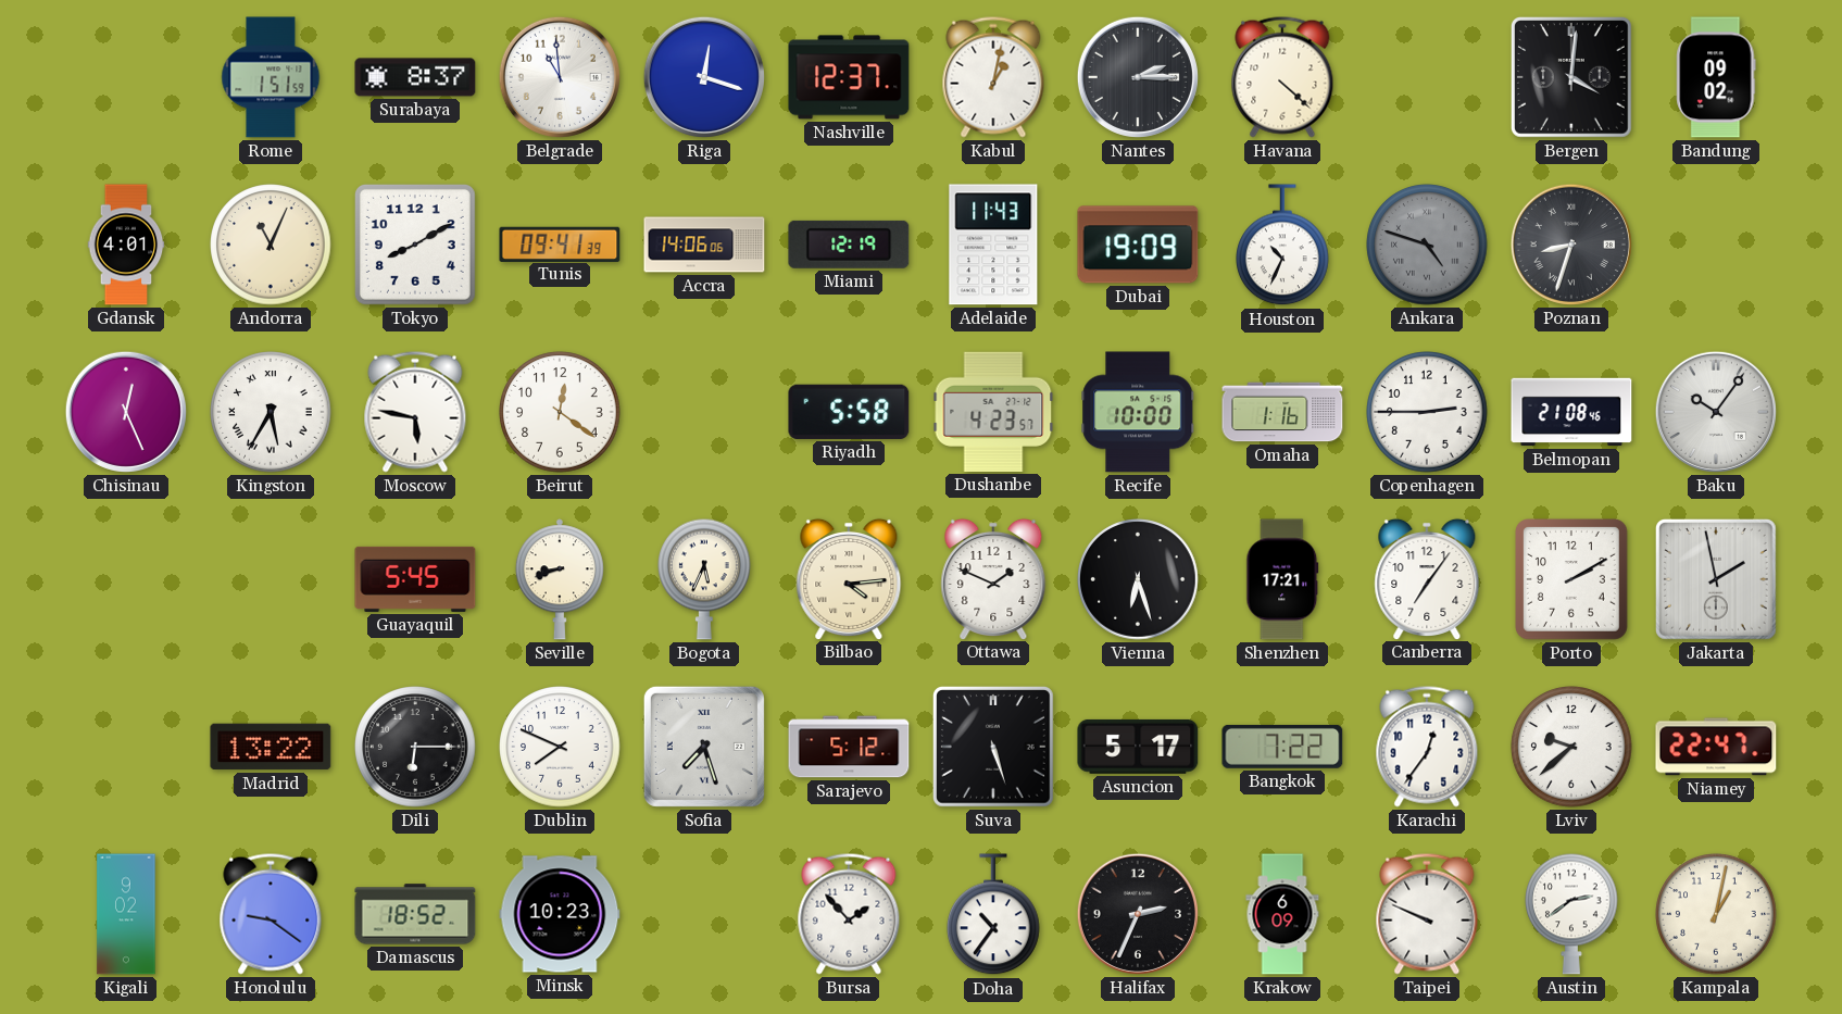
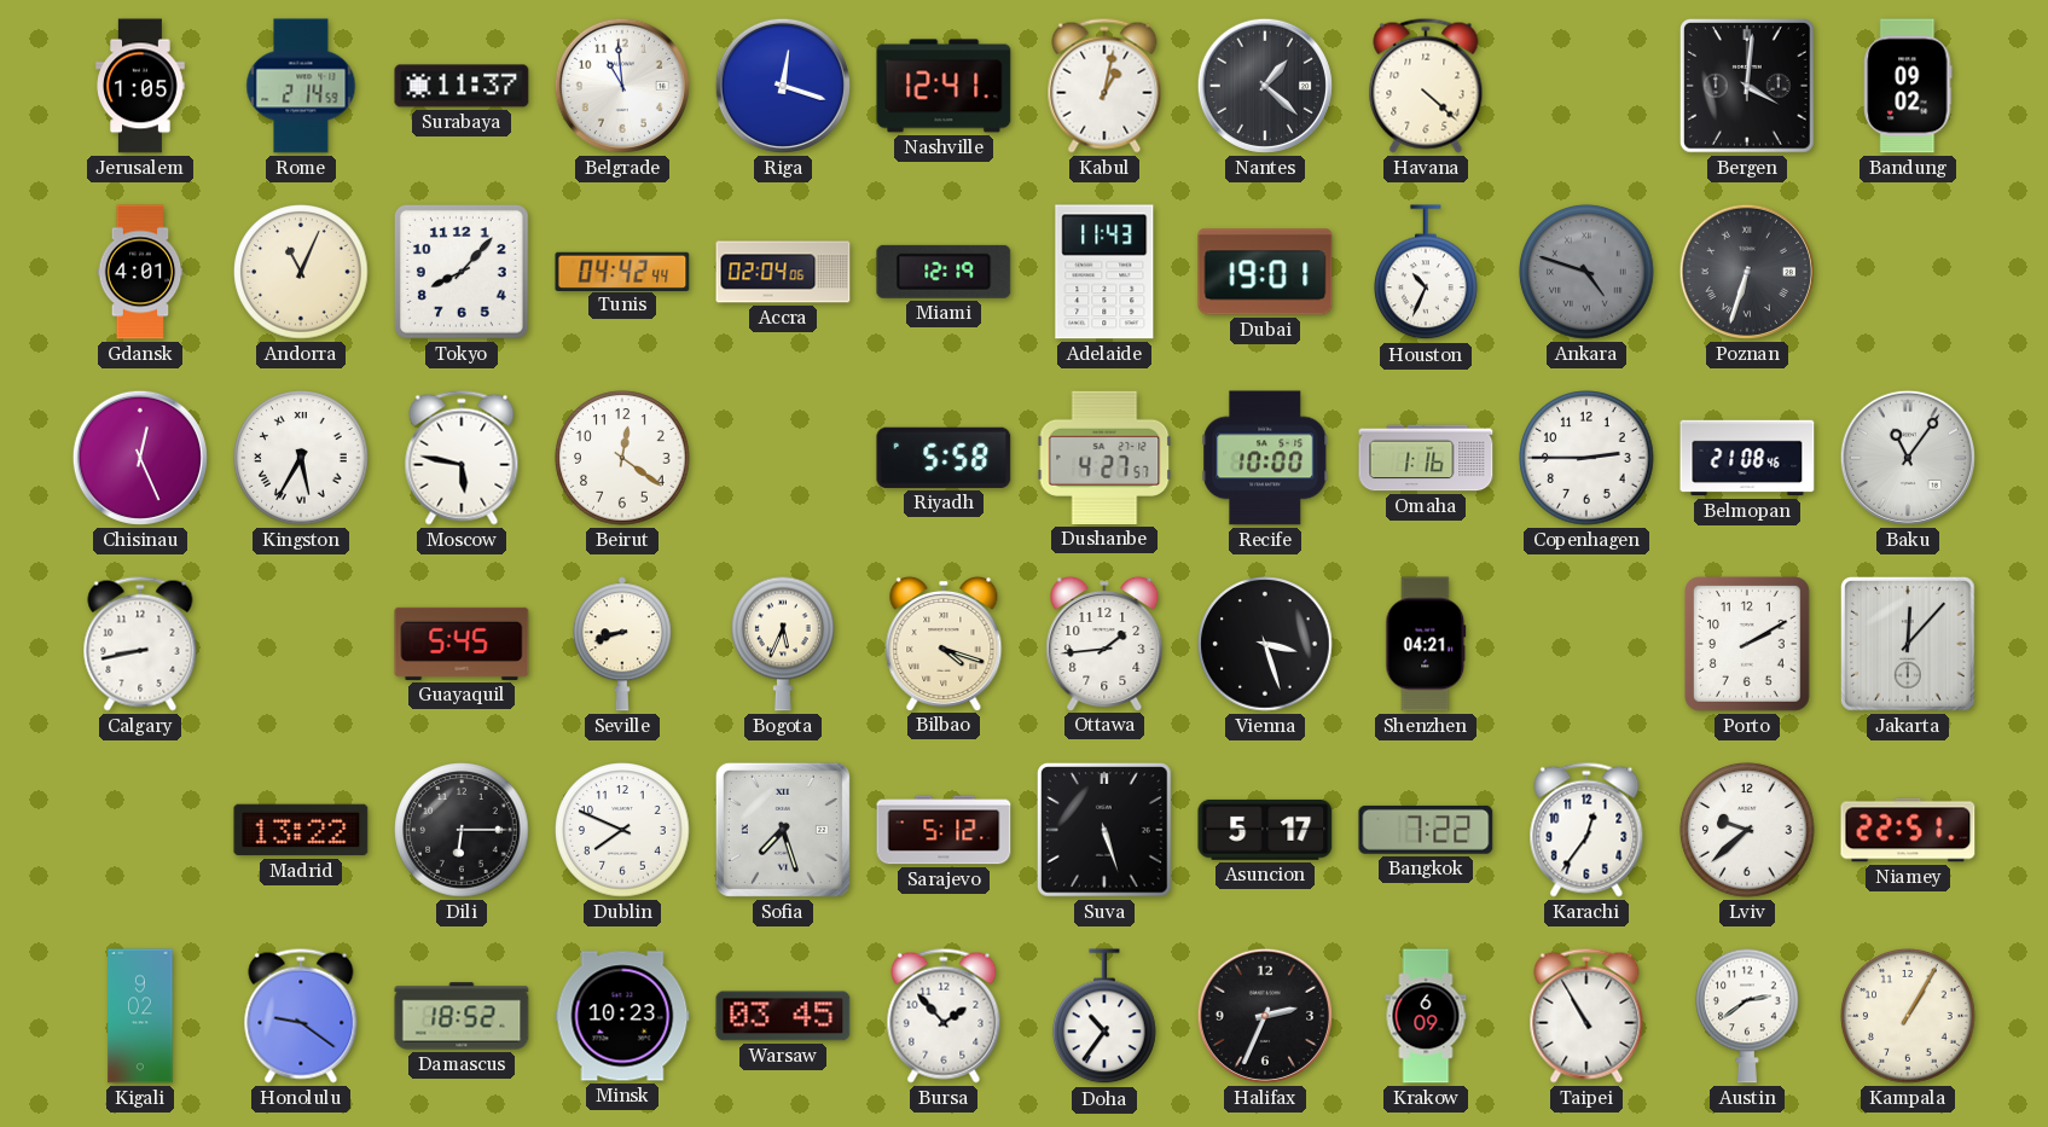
Jerusalem: none -> 1:05
Rome: 1:51 -> 2:14
Surabaya: 8:37 -> 11:37
Nashville: 12:37 -> 12:41
Nantes: 2:15 -> 1:22
Tokyo: 8:10 -> 8:07
Tunis: 09:41 -> 04:42
Accra: 14:06 -> 02:04
Dubai: 19:09 -> 19:01
Poznan: 8:33 -> 6:33
Dushanbe: 4:23 -> 4:27
Baku: 10:06 -> 11:06
Calgary: none -> 8:43
Bilbao: 4:14 -> 4:18
Ottawa: 1:49 -> 1:44
Vienna: 6:27 -> 3:27
Shenzhen: 17:21 -> 04:21
Canberra: 7:06 -> none
Jakarta: 1:58 -> 12:07
Niamey: 22:47 -> 22:51
Warsaw: none -> 03:45
Taipei: 9:49 -> 10:55
Kampala: 1:02 -> 1:05
